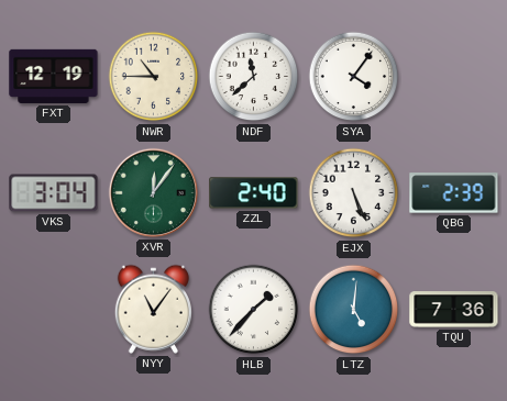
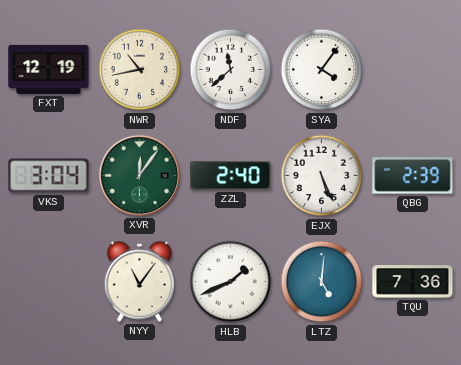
NWR: 10:45 -> 10:43
HLB: 1:37 -> 1:41
